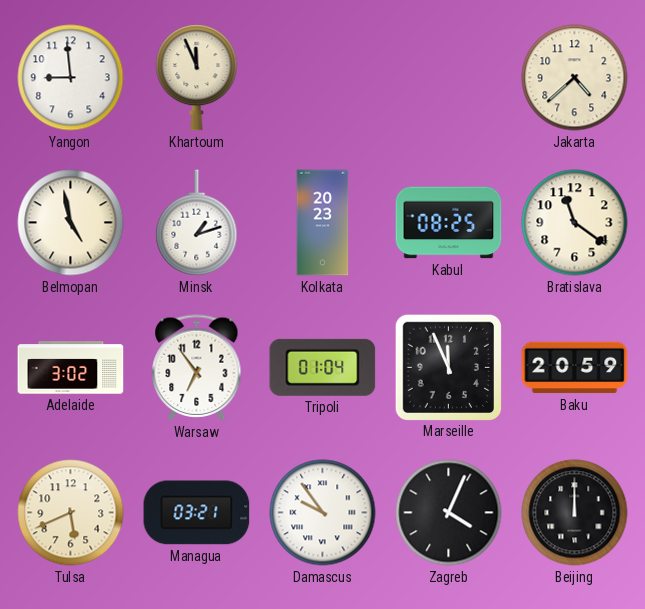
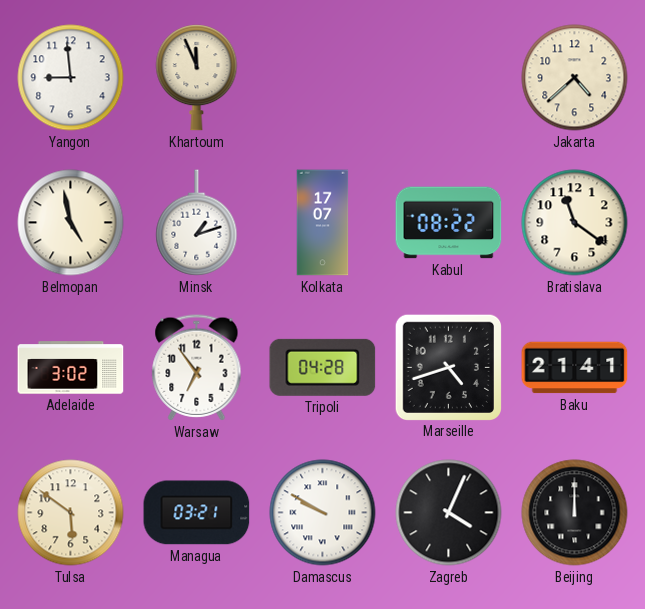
Kolkata: 20:23 -> 17:07
Kabul: 08:25 -> 08:22
Tripoli: 01:04 -> 04:28
Marseille: 11:56 -> 4:42
Baku: 20:59 -> 21:41
Tulsa: 5:41 -> 5:51
Damascus: 9:54 -> 9:50
